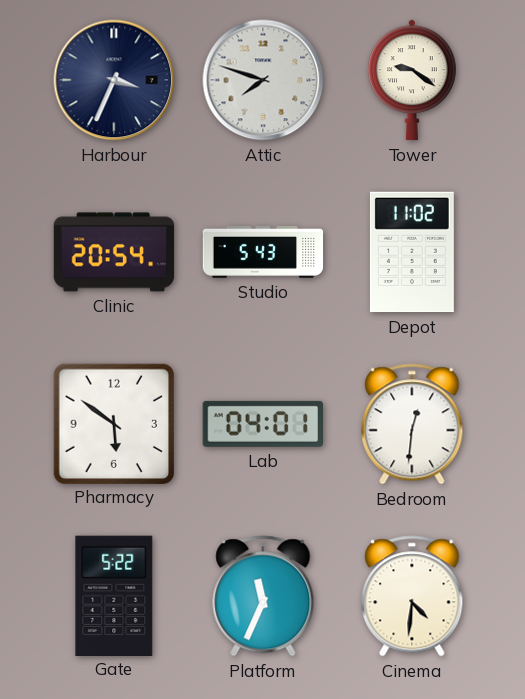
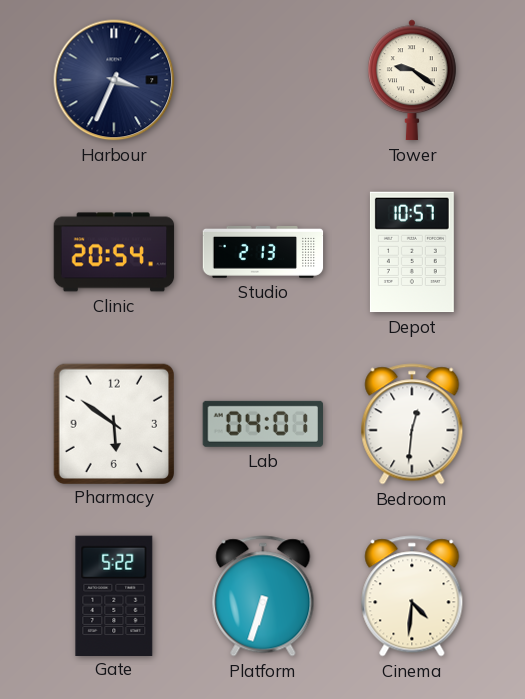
Attic: 7:48 -> none
Studio: 5:43 -> 2:13
Depot: 11:02 -> 10:57
Platform: 11:34 -> 6:33
